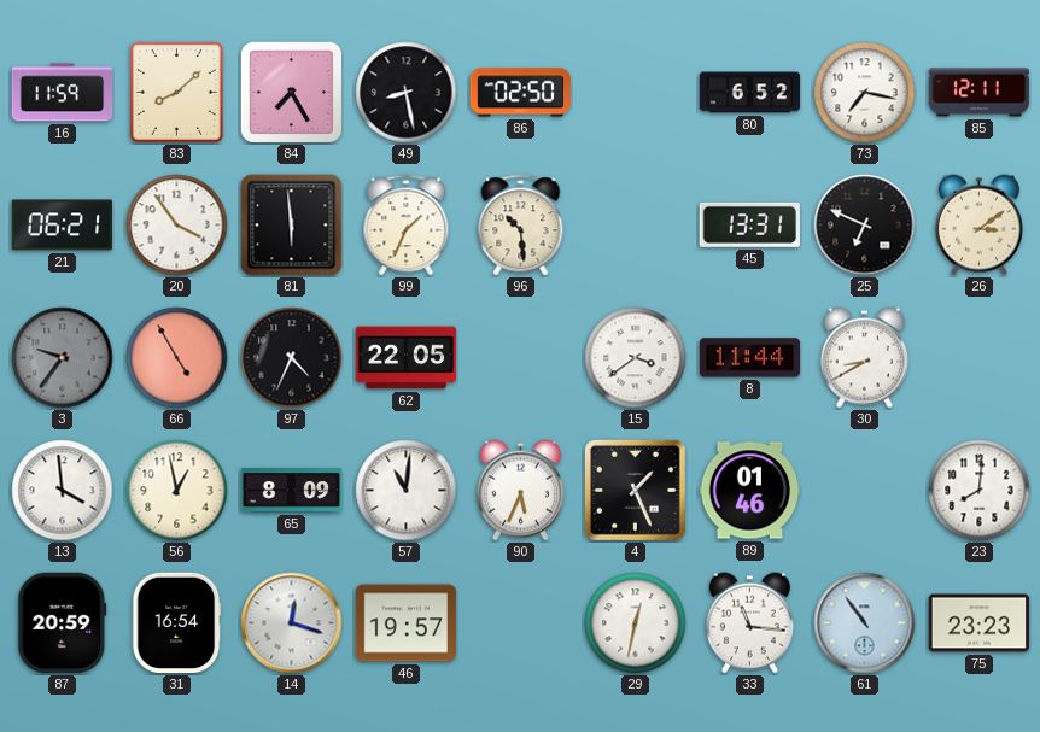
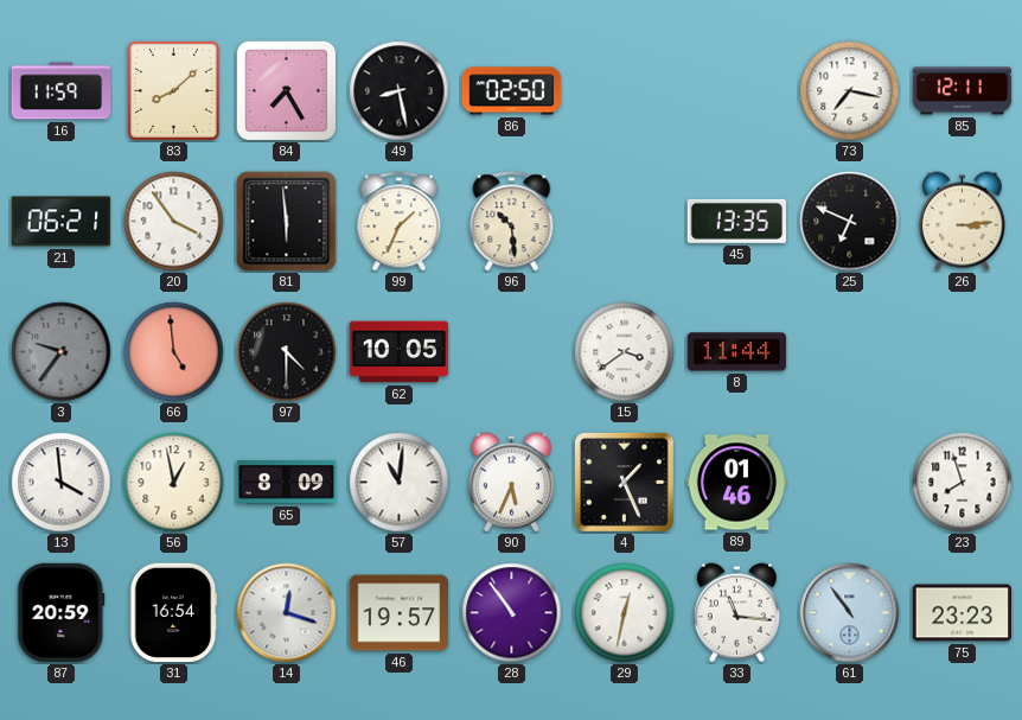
80: 6:52 -> none
45: 13:31 -> 13:35
26: 3:09 -> 3:14
66: 4:55 -> 4:59
97: 4:34 -> 4:30
62: 22:05 -> 10:05
30: 8:40 -> none
23: 8:01 -> 7:57
28: none -> 10:54
